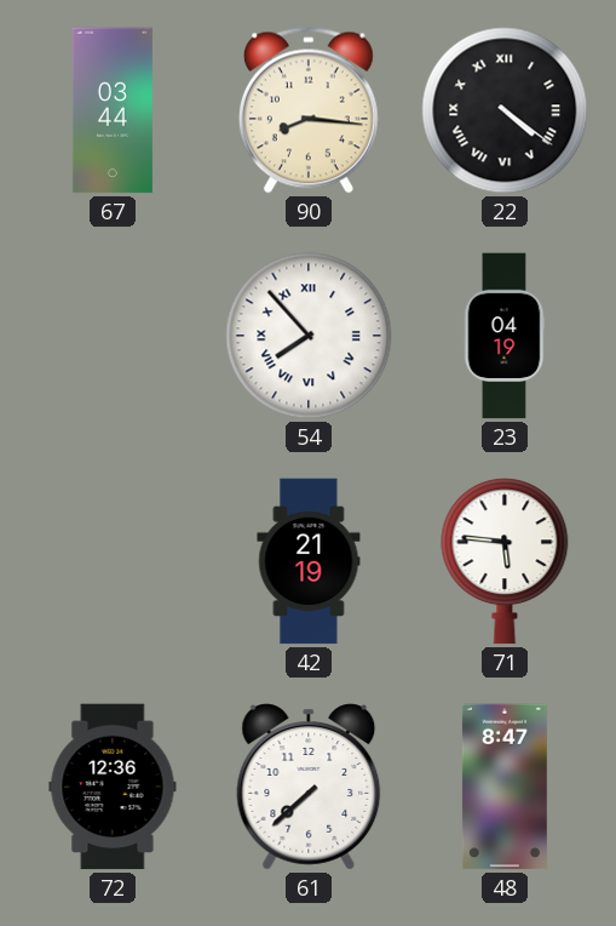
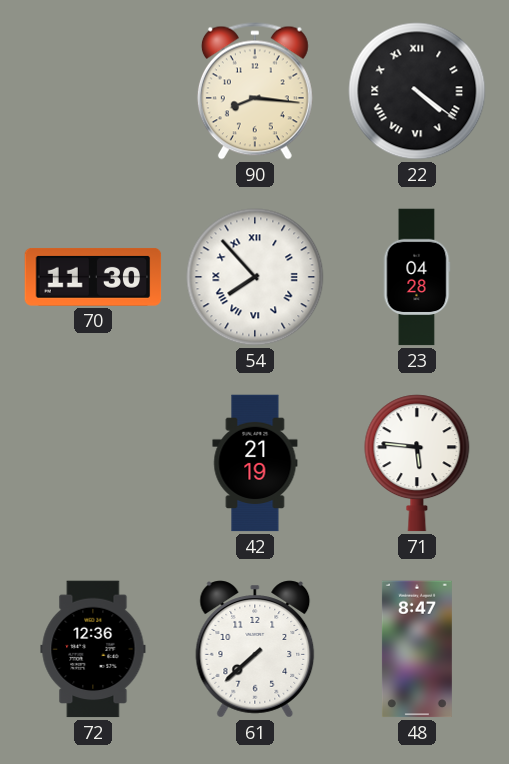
67: 03:44 -> none
70: none -> 11:30
23: 04:19 -> 04:28
